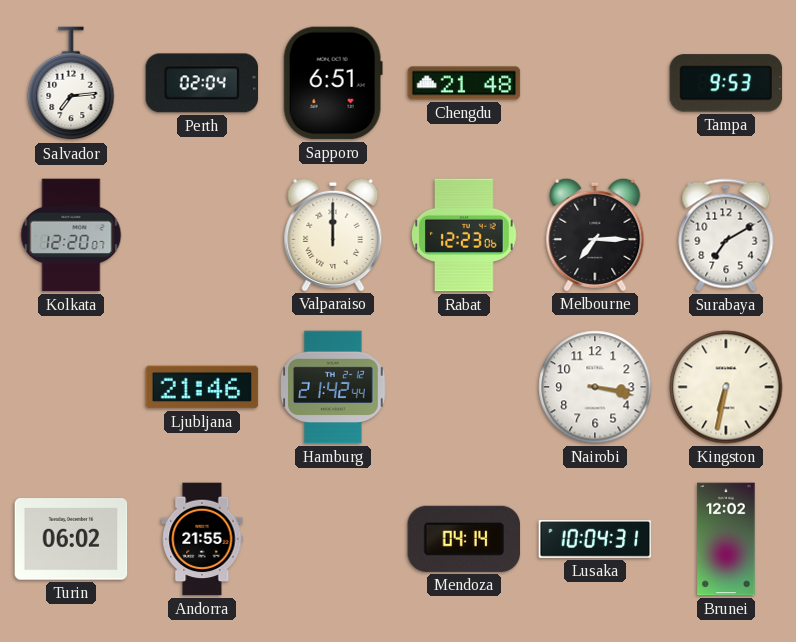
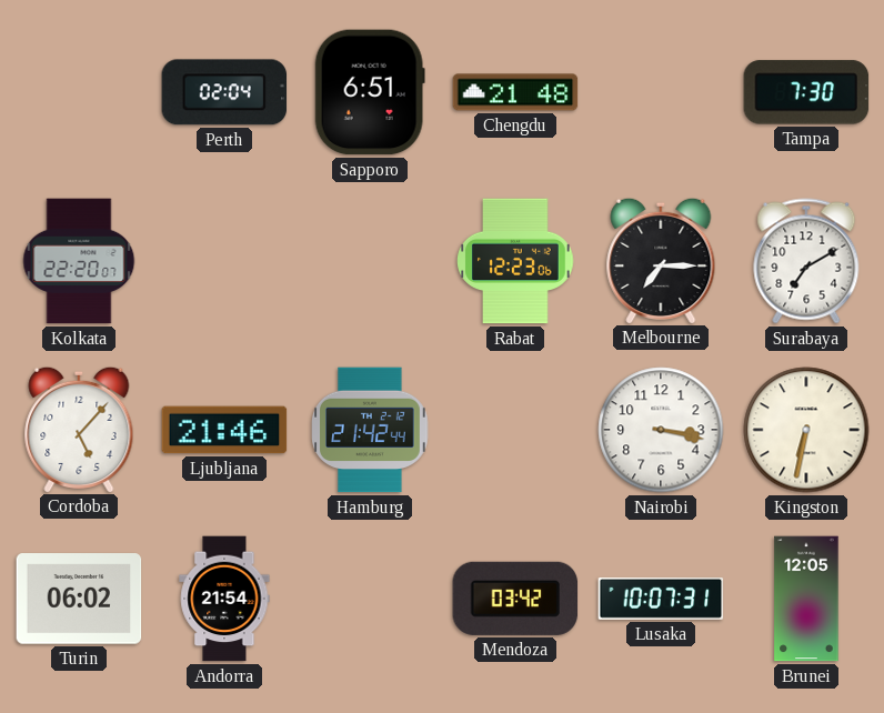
Salvador: 7:14 -> none
Tampa: 9:53 -> 7:30
Kolkata: 12:20 -> 22:20
Valparaiso: 12:00 -> none
Cordoba: none -> 5:07
Andorra: 21:55 -> 21:54
Mendoza: 04:14 -> 03:42
Lusaka: 10:04 -> 10:07
Brunei: 12:02 -> 12:05
